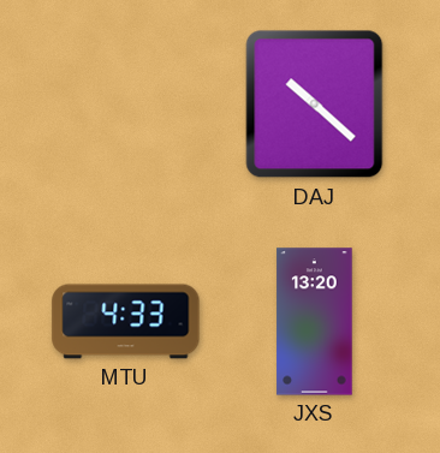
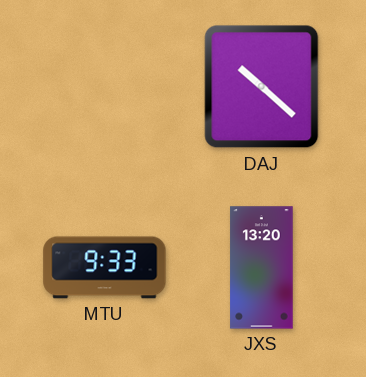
MTU: 4:33 -> 9:33
